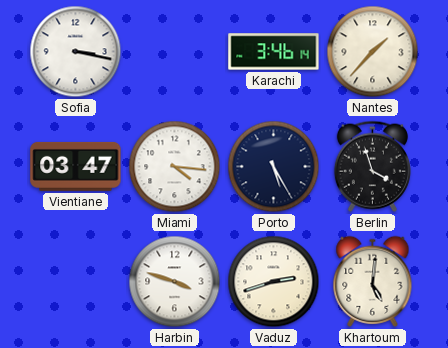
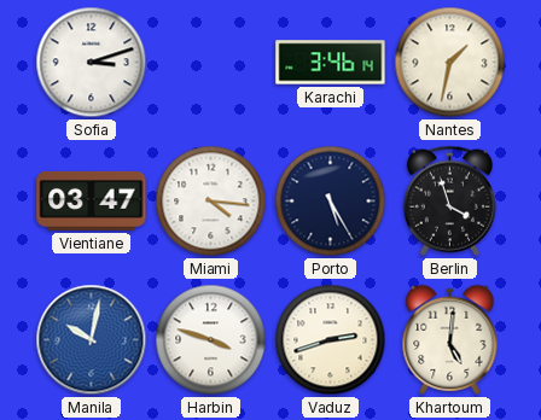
Sofia: 3:17 -> 3:12
Nantes: 1:37 -> 1:32
Manila: none -> 10:02
